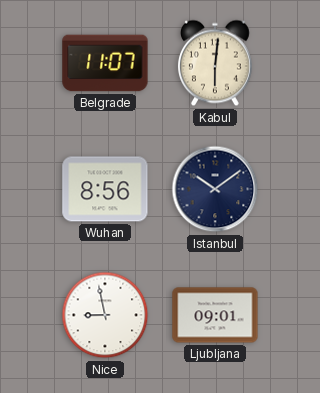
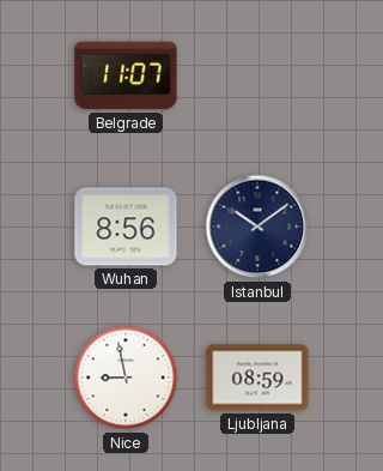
Kabul: 6:01 -> none
Ljubljana: 09:01 -> 08:59
